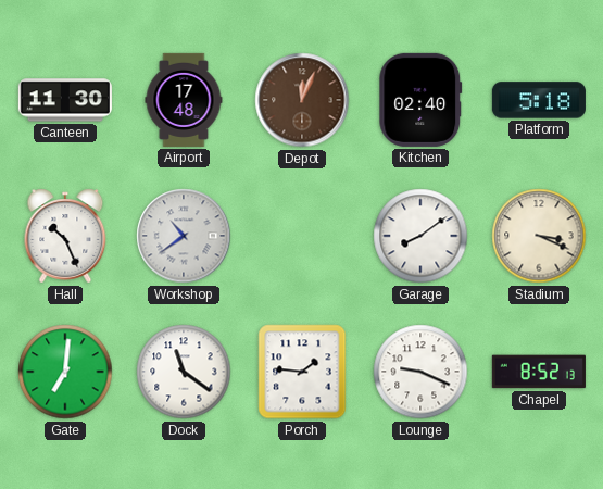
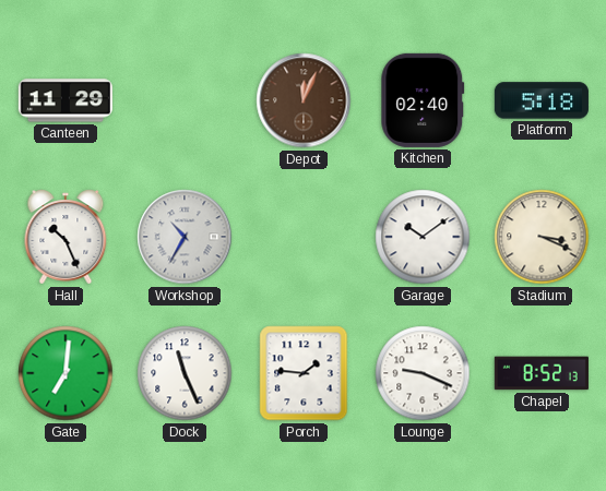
Canteen: 11:30 -> 11:29
Airport: 17:48 -> none
Workshop: 10:39 -> 10:35
Garage: 8:09 -> 10:09
Dock: 11:21 -> 11:26
